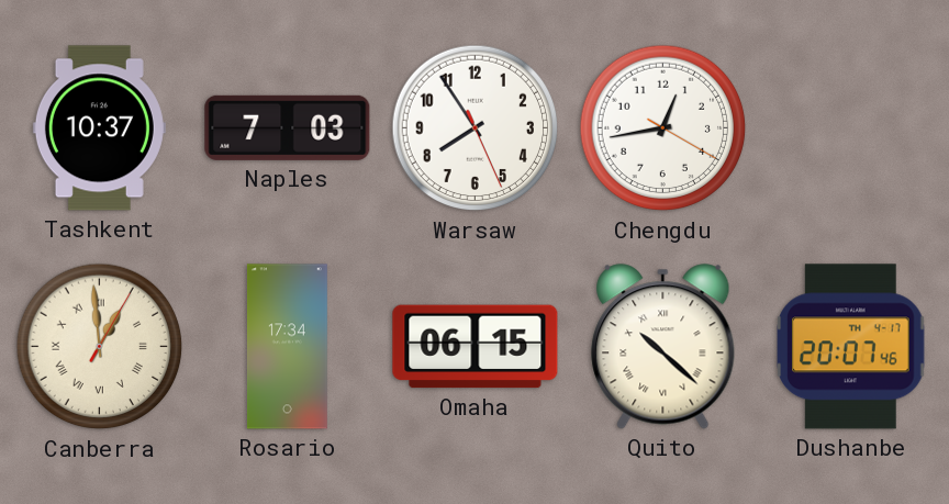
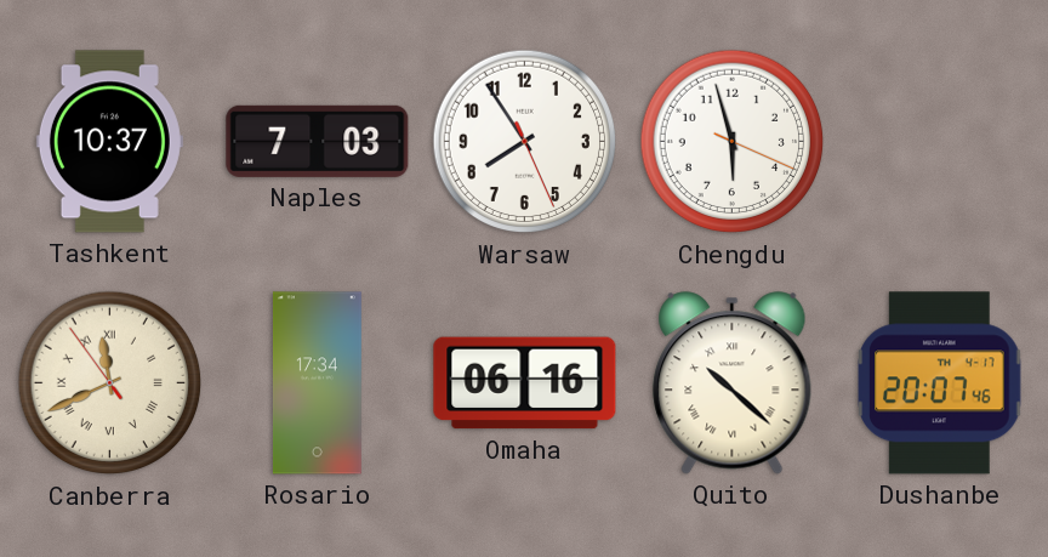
Chengdu: 12:43 -> 5:57
Canberra: 12:59 -> 11:40
Omaha: 06:15 -> 06:16
